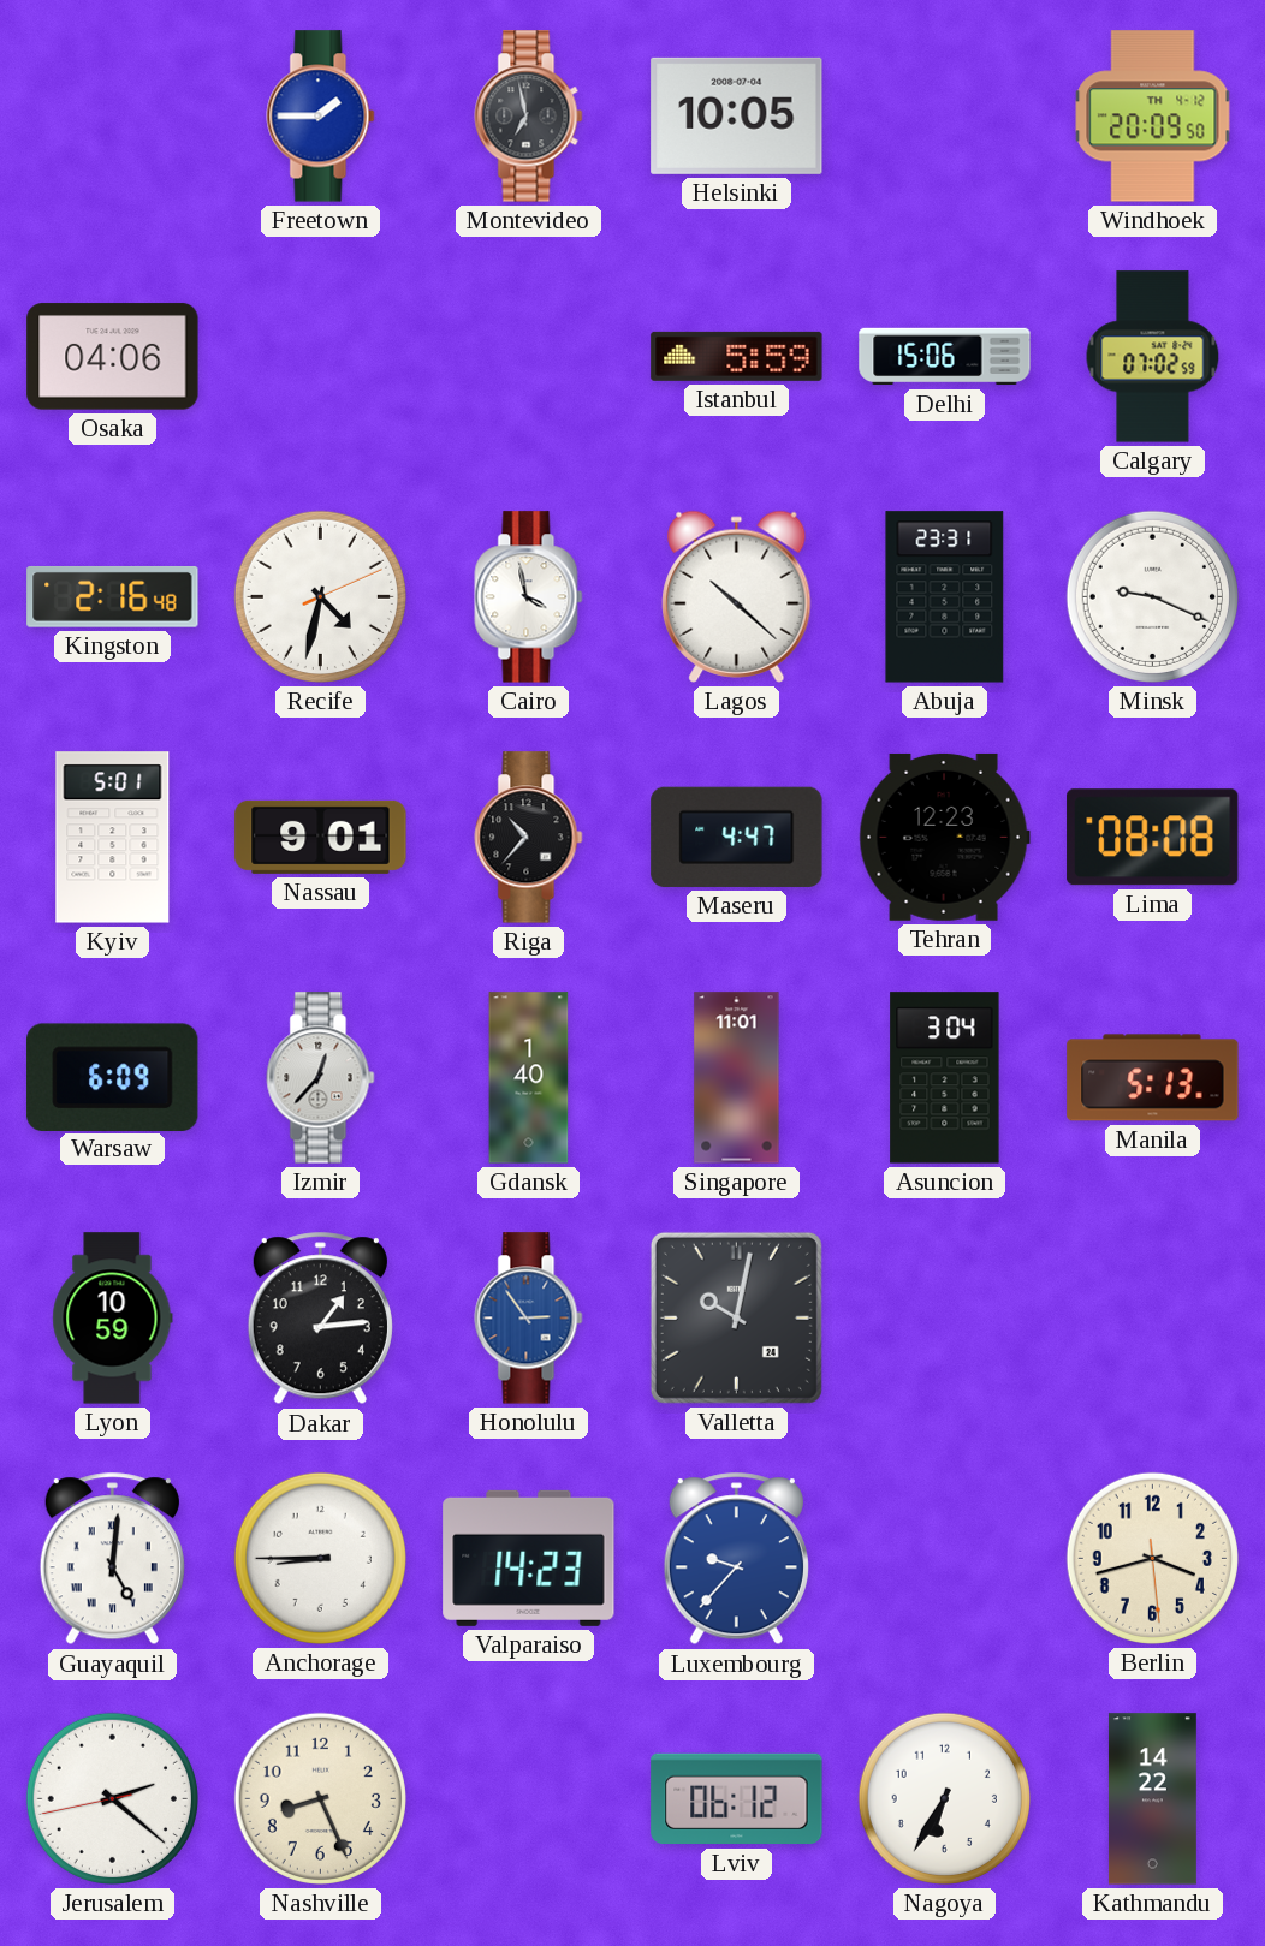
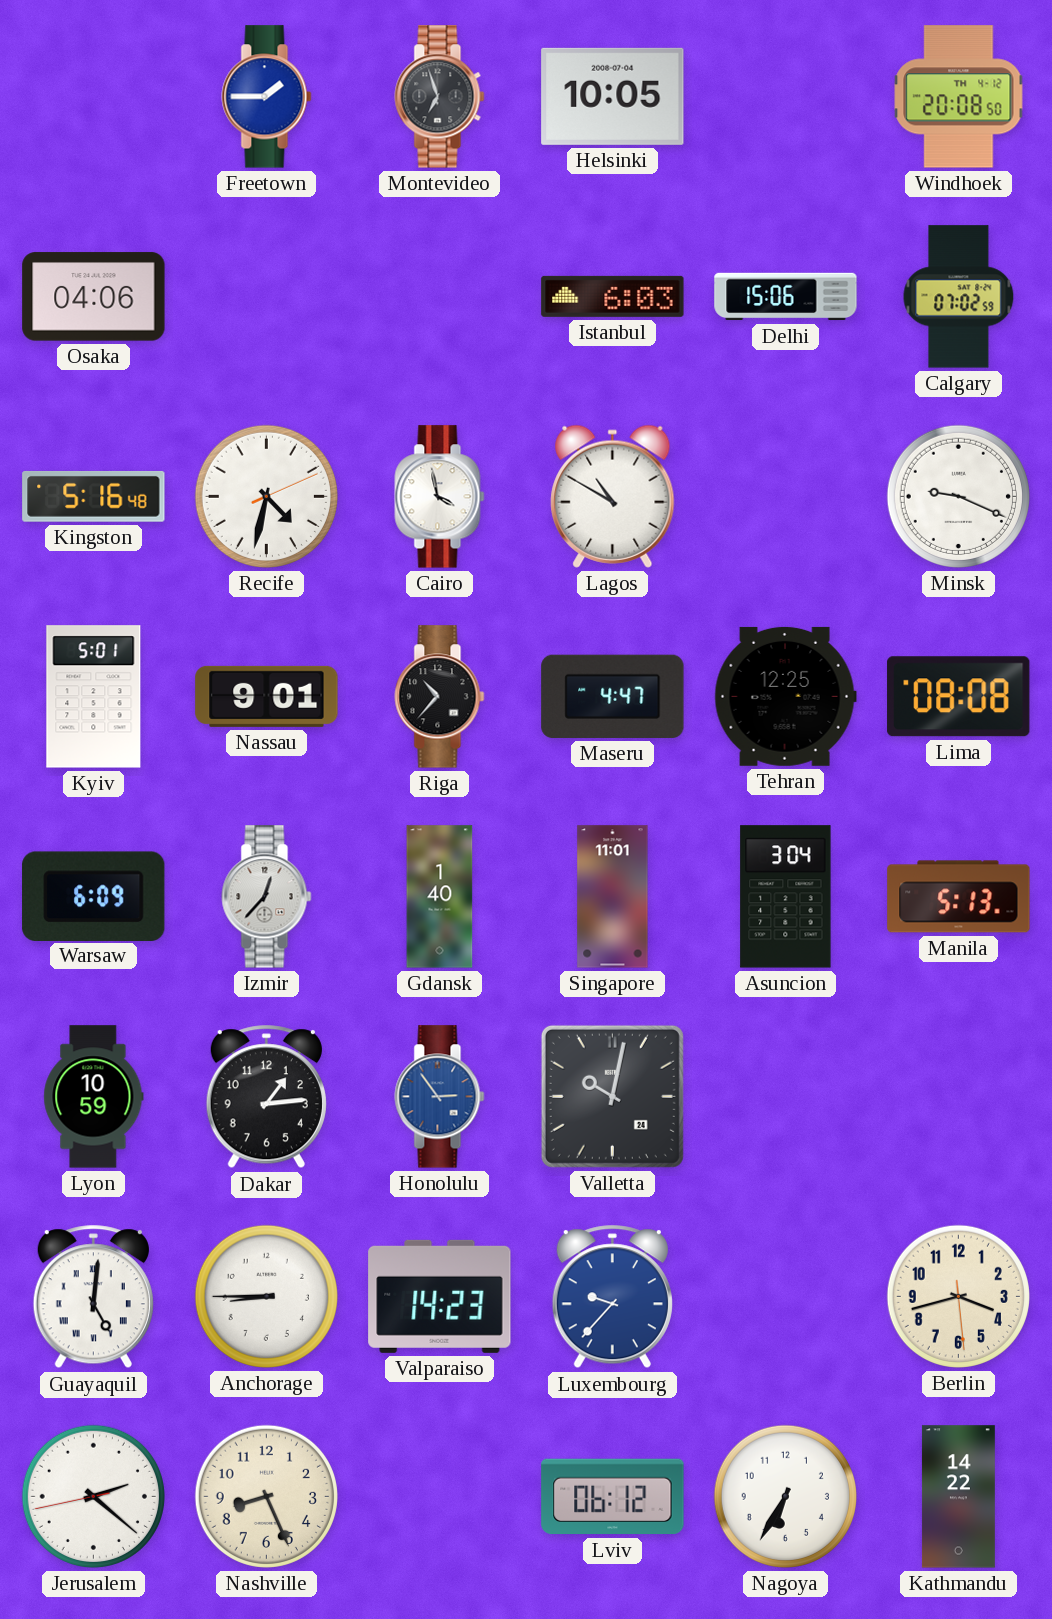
Montevideo: 6:58 -> 6:57
Windhoek: 20:09 -> 20:08
Istanbul: 5:59 -> 6:03
Kingston: 2:16 -> 5:16
Lagos: 10:22 -> 10:50
Abuja: 23:31 -> none
Tehran: 12:23 -> 12:25
